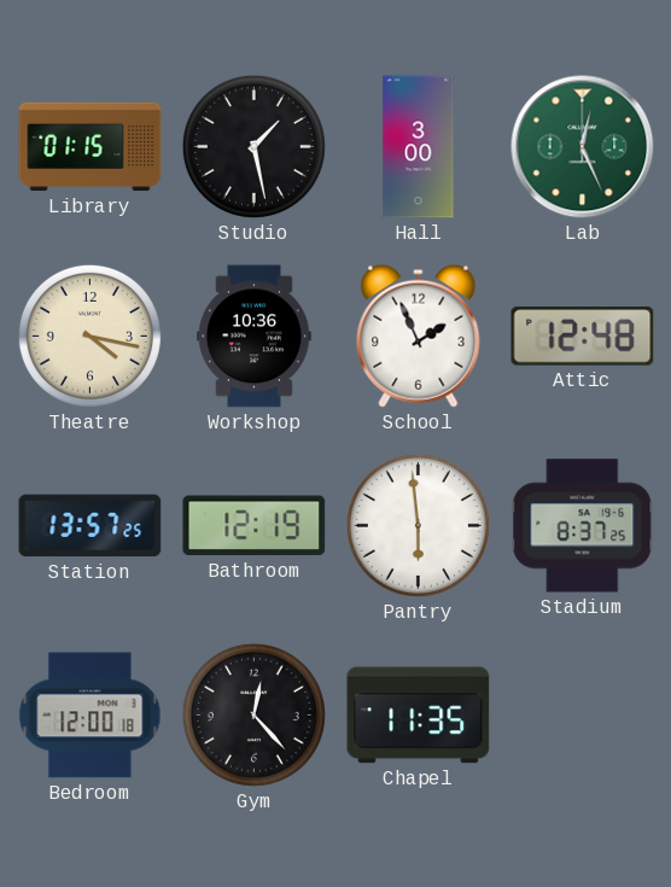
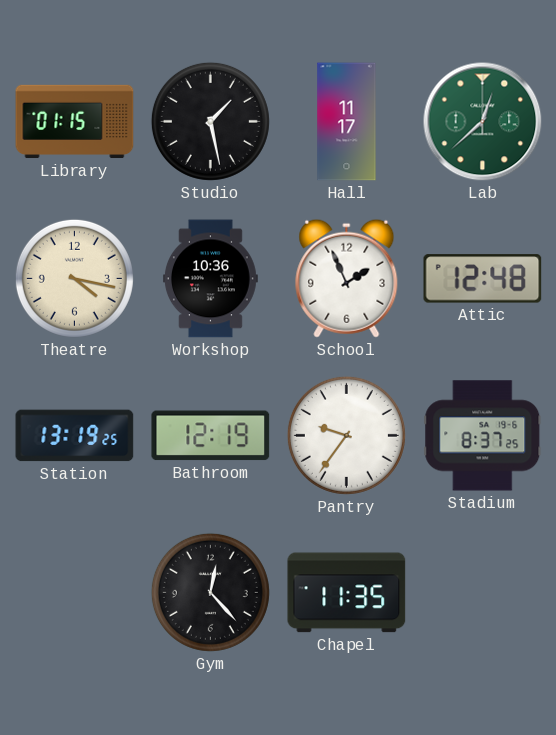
Hall: 3:00 -> 11:17
Lab: 12:26 -> 12:38
Station: 13:57 -> 13:19
Pantry: 5:59 -> 9:36
Bedroom: 12:00 -> none
